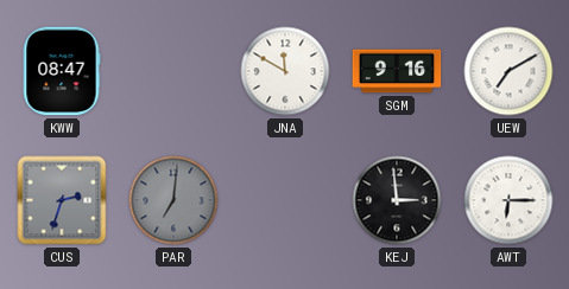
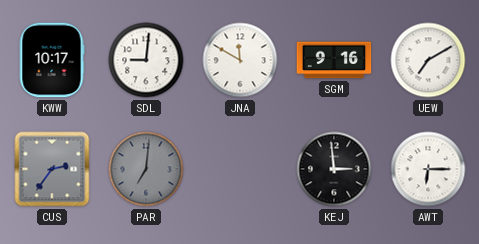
KWW: 08:47 -> 10:17
SDL: none -> 9:01
CUS: 2:33 -> 2:36
